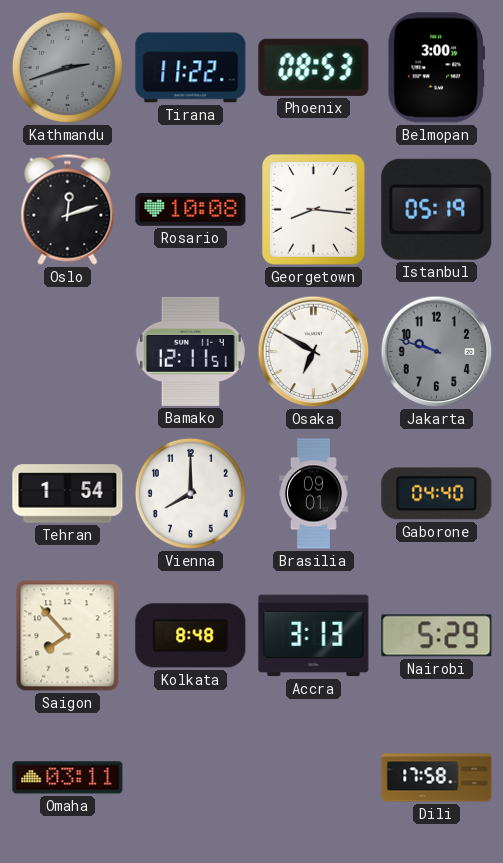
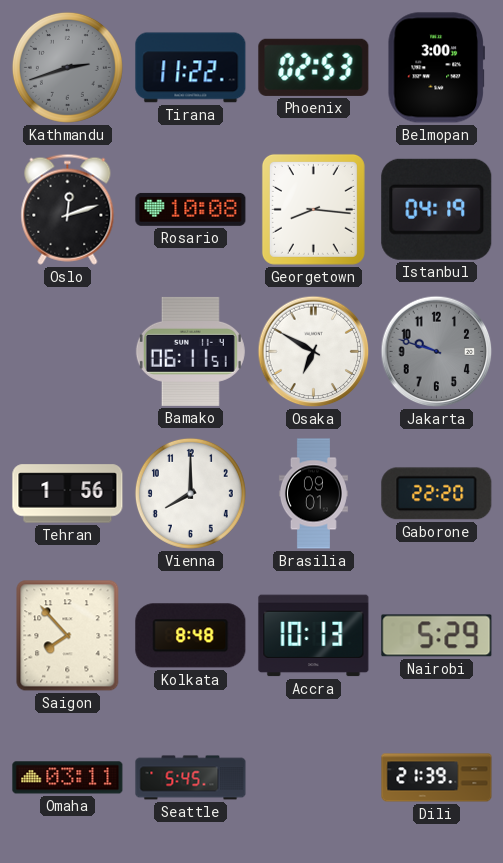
Phoenix: 08:53 -> 02:53
Istanbul: 05:19 -> 04:19
Bamako: 12:11 -> 06:11
Tehran: 1:54 -> 1:56
Gaborone: 04:40 -> 22:20
Accra: 3:13 -> 10:13
Seattle: none -> 5:45
Dili: 17:58 -> 21:39
